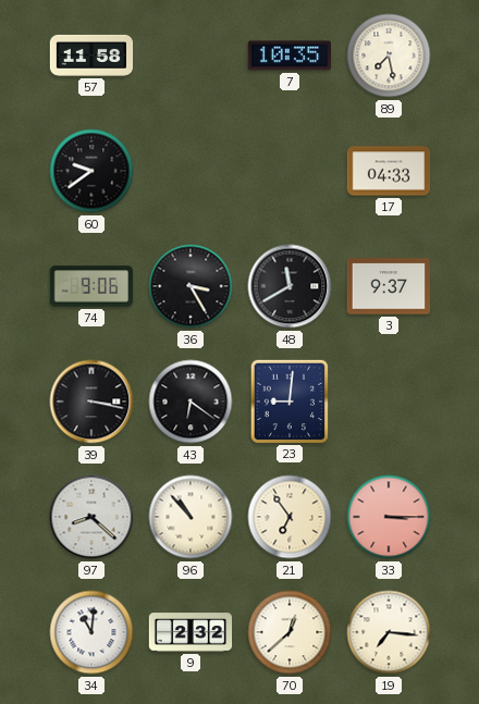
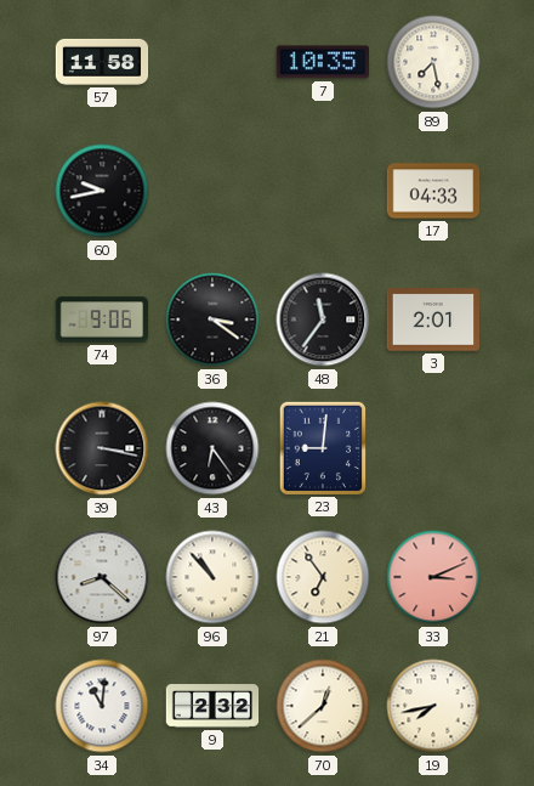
60: 9:39 -> 9:43
36: 3:25 -> 3:21
48: 11:40 -> 11:36
3: 9:37 -> 2:01
43: 6:21 -> 6:24
33: 3:15 -> 3:11
19: 7:16 -> 7:43
